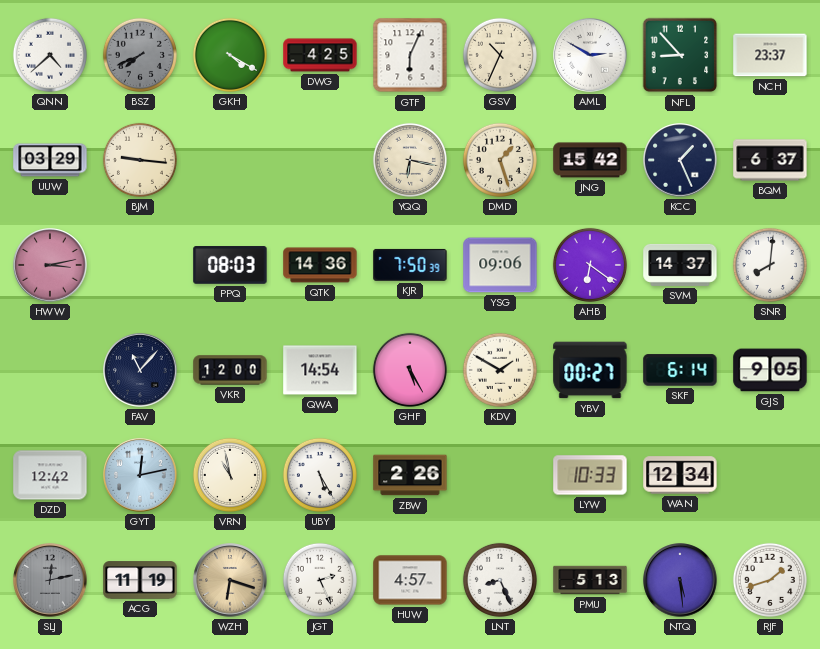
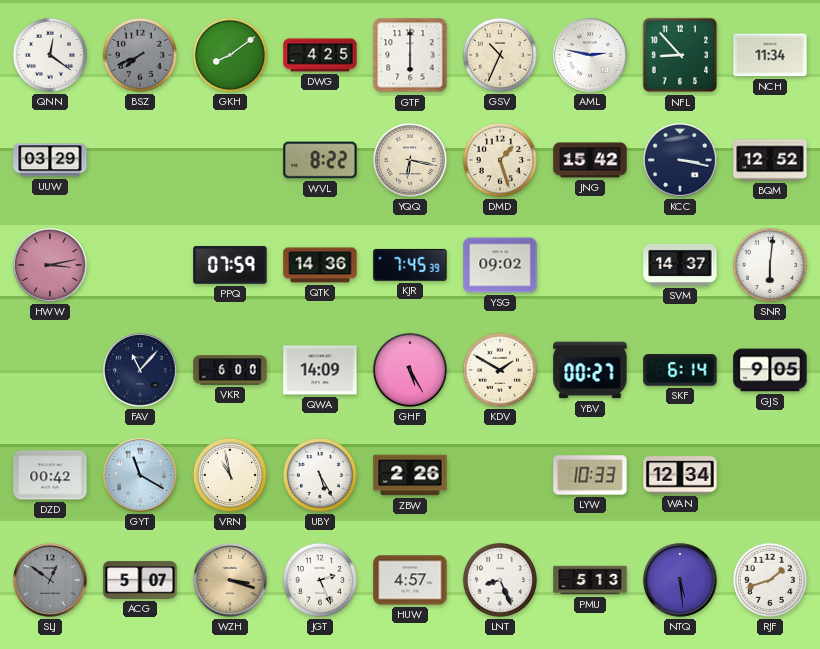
QNN: 4:38 -> 12:21
GKH: 4:20 -> 8:09
GTF: 6:04 -> 6:00
AML: 2:50 -> 2:47
NCH: 23:37 -> 11:34
BJM: 9:16 -> none
WVL: none -> 8:22
KCC: 1:26 -> 3:17
BQM: 6:37 -> 12:52
PPQ: 08:03 -> 07:59
KJR: 7:50 -> 7:45
YSG: 09:06 -> 09:02
AHB: 6:21 -> none
SNR: 8:01 -> 6:01
VKR: 12:00 -> 6:00
QWA: 14:54 -> 14:09
DZD: 12:42 -> 00:42
GYT: 12:13 -> 11:20
SLJ: 12:13 -> 12:51
ACG: 11:19 -> 5:07
WZH: 6:18 -> 3:18
